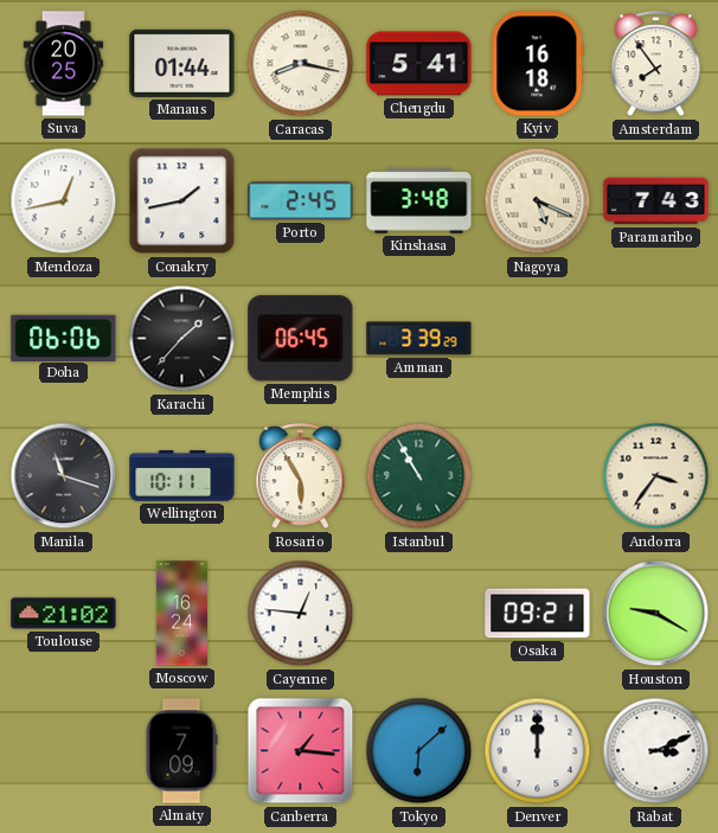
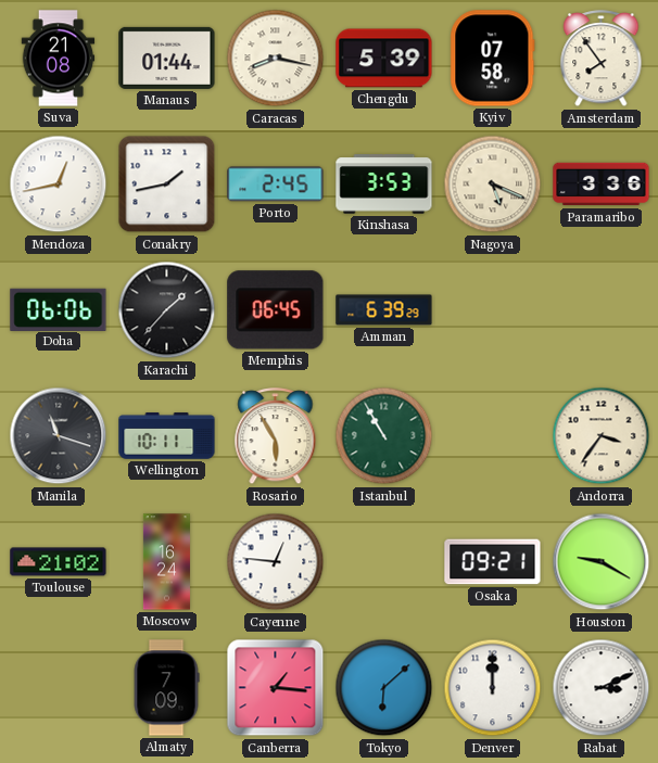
Suva: 20:25 -> 21:08
Chengdu: 5:41 -> 5:39
Kyiv: 16:18 -> 07:58
Kinshasa: 3:48 -> 3:53
Paramaribo: 7:43 -> 3:36
Amman: 3:39 -> 6:39
